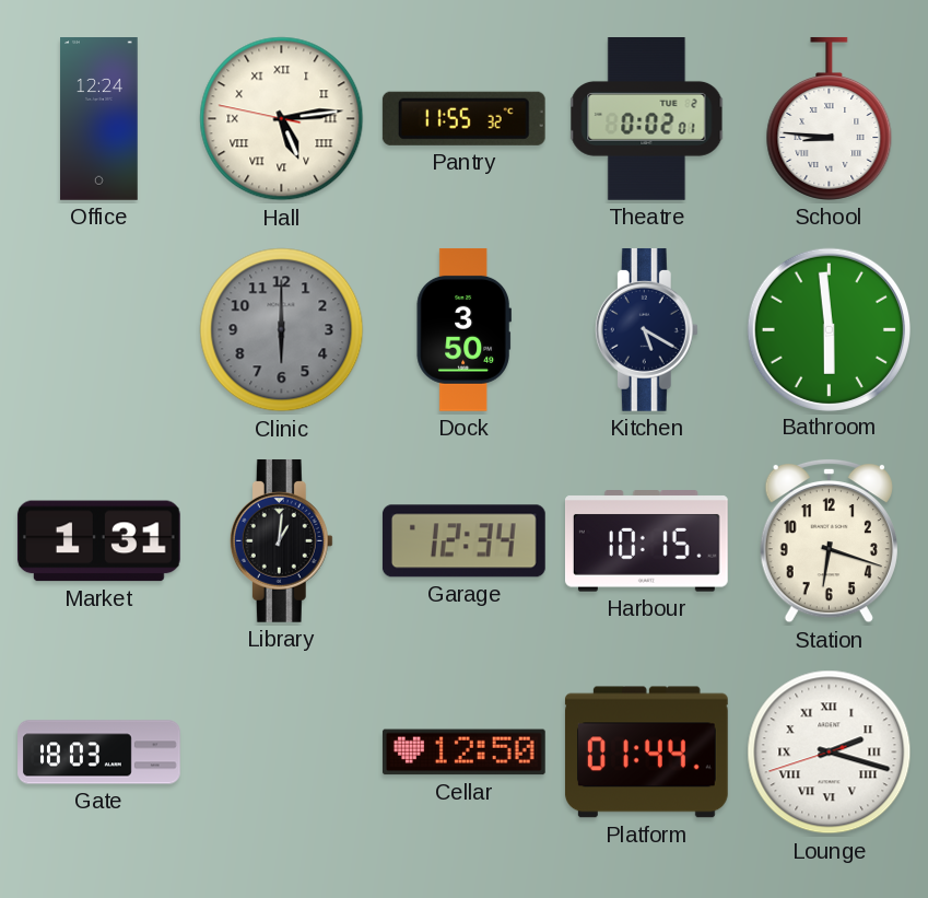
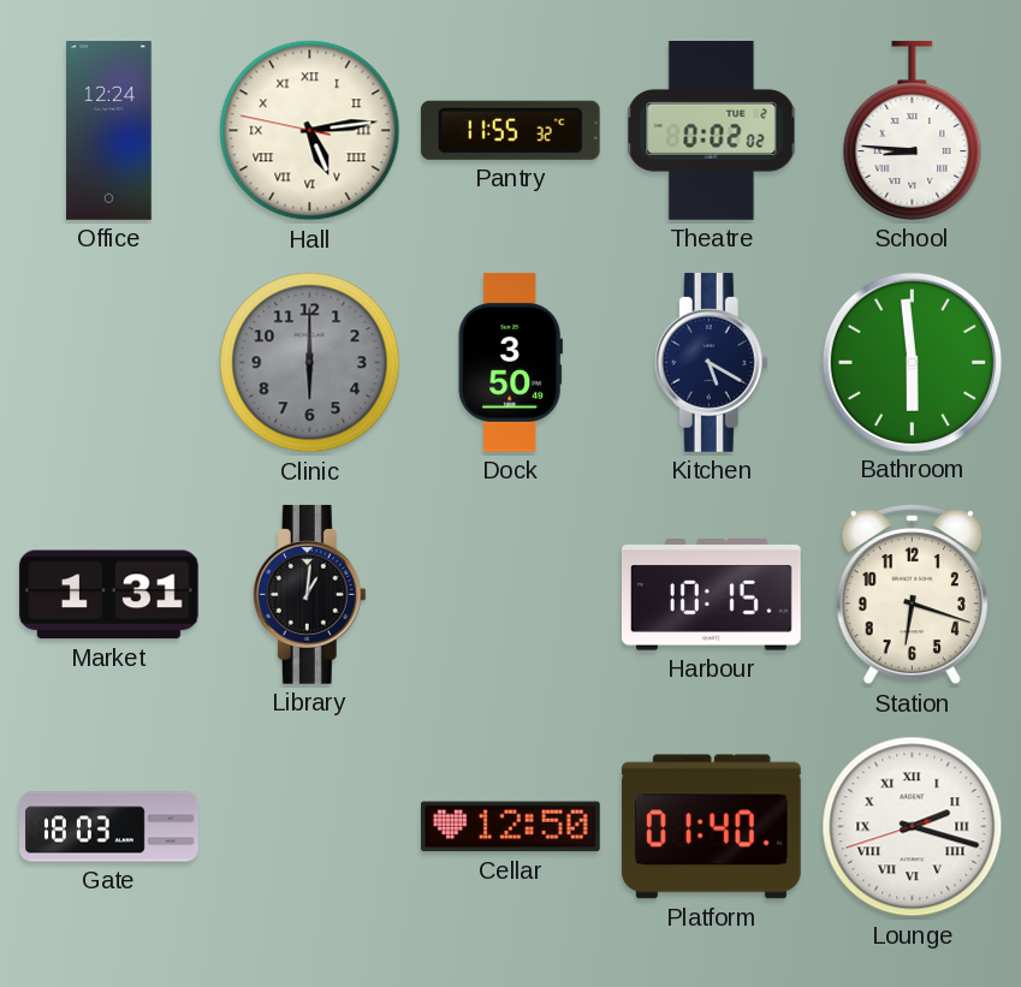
Theatre: 0:02:01 -> 0:02:02
Garage: 12:34 -> none
Platform: 01:44 -> 01:40
